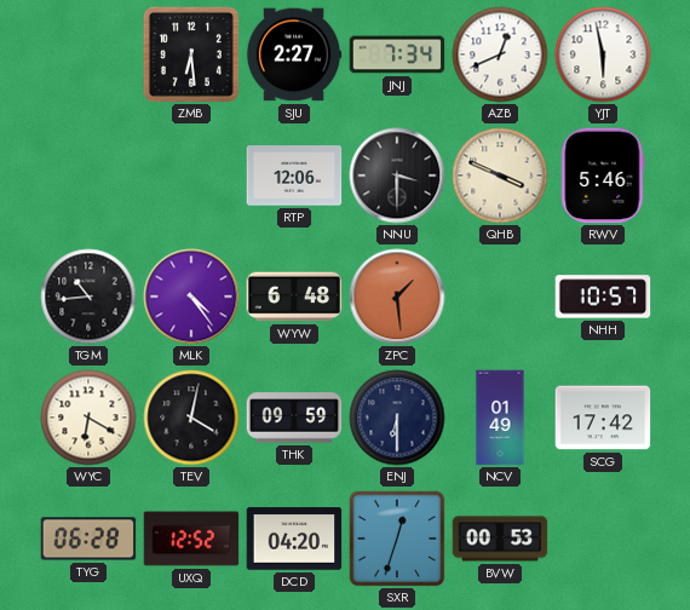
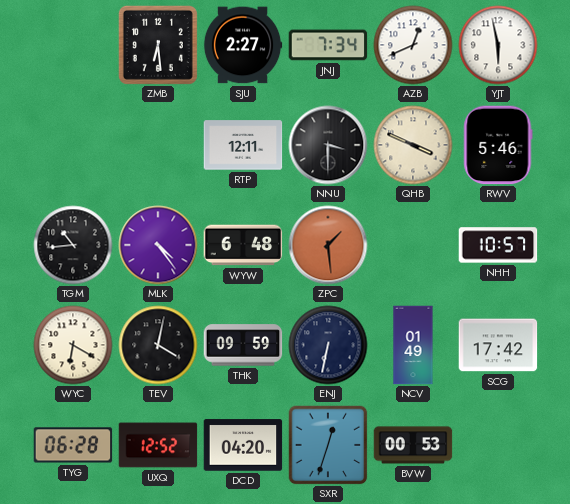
RTP: 12:06 -> 12:11
ENJ: 6:30 -> 6:32
